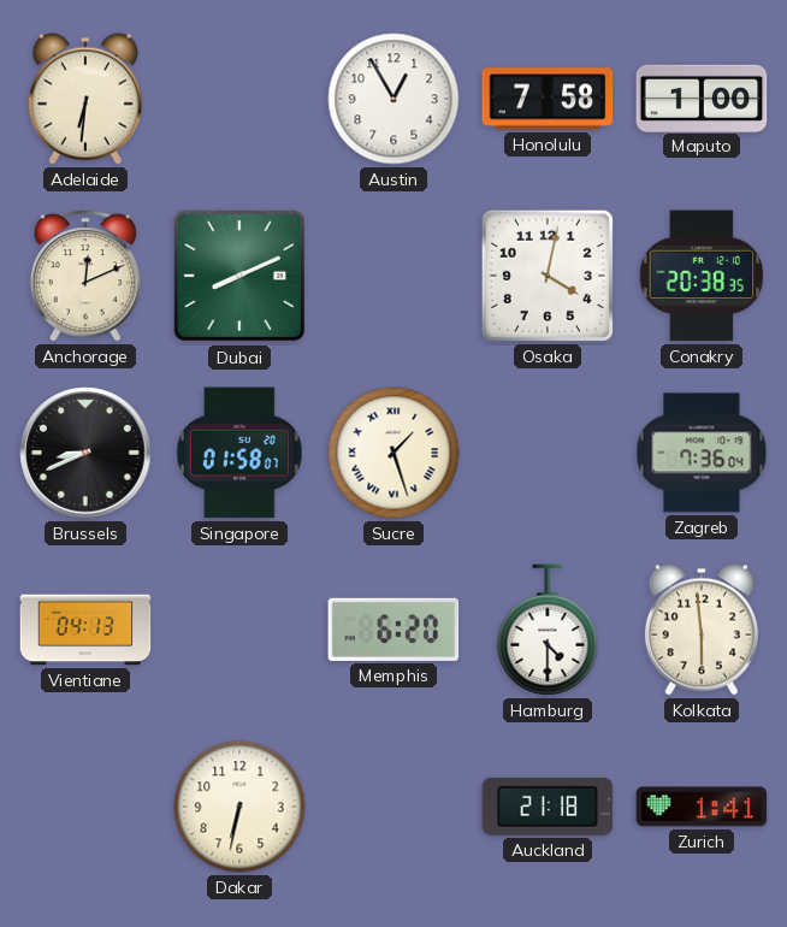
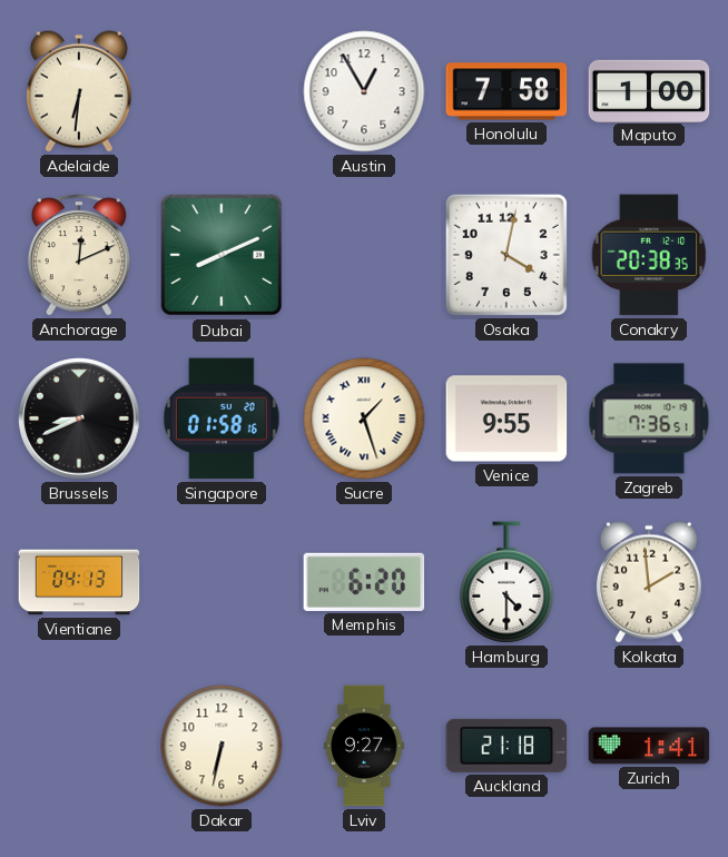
Singapore: 01:58:07 -> 01:58:16
Venice: none -> 9:55
Zagreb: 7:36:04 -> 7:36:51
Kolkata: 5:59 -> 1:59
Lviv: none -> 9:27
